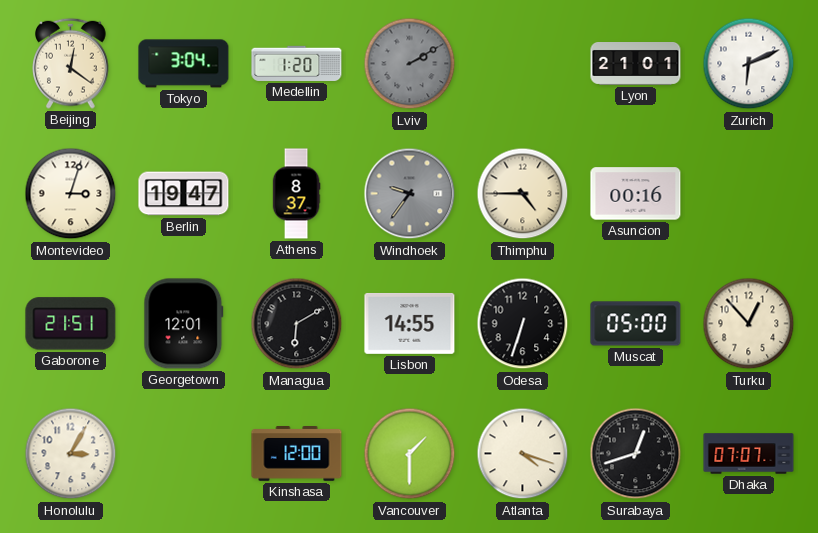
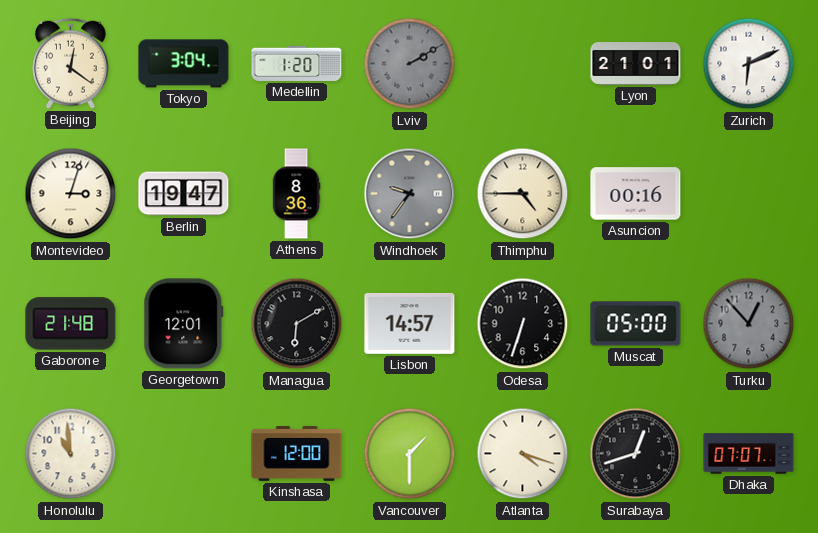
Athens: 8:37 -> 8:36
Gaborone: 21:51 -> 21:48
Lisbon: 14:55 -> 14:57
Turku dial: cream -> grey
Honolulu: 3:05 -> 10:59
